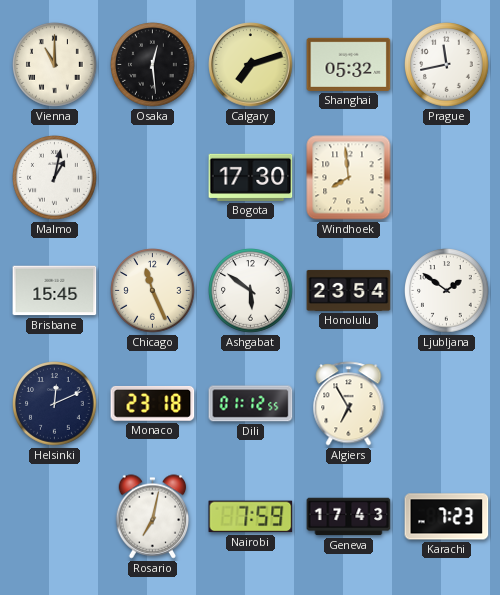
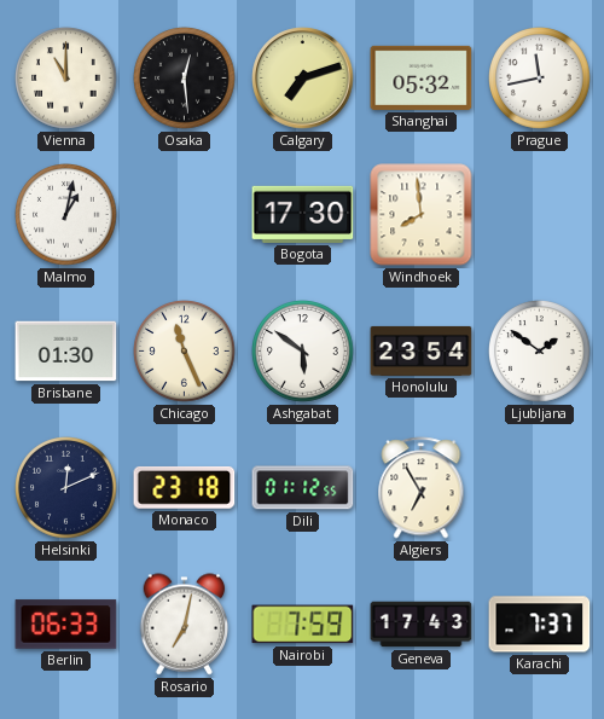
Brisbane: 15:45 -> 01:30
Berlin: none -> 06:33
Karachi: 7:23 -> 7:37
